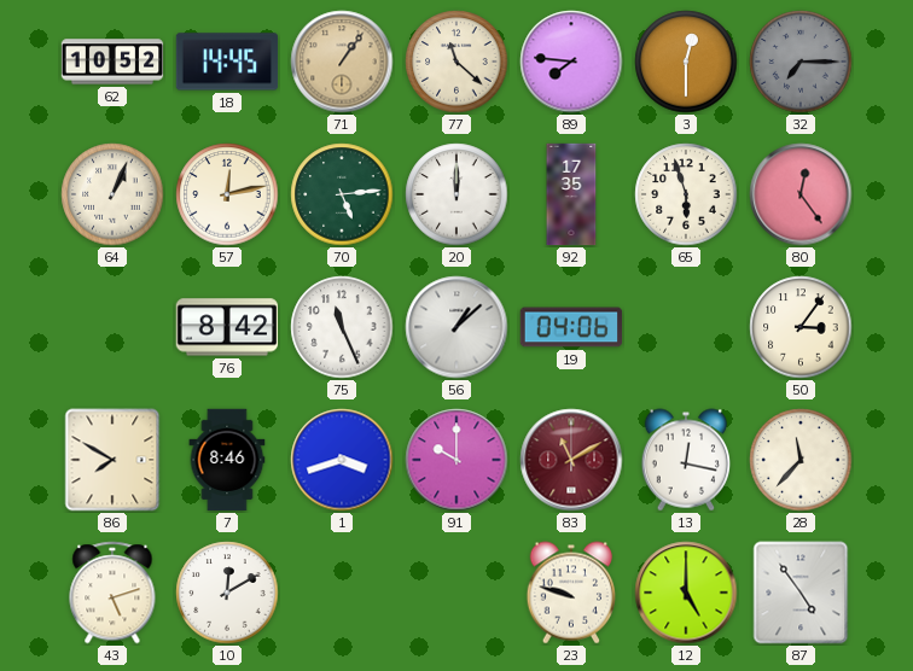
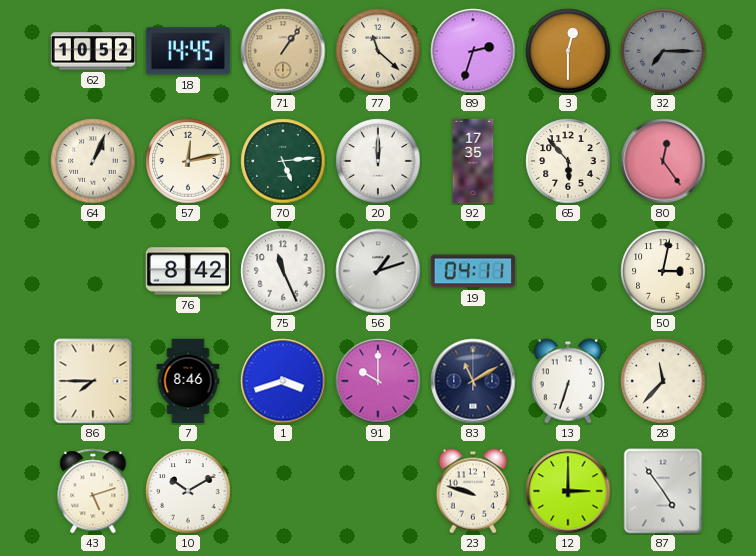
89: 7:46 -> 2:33
65: 5:57 -> 5:53
56: 1:08 -> 1:12
19: 04:06 -> 04:11
50: 3:06 -> 3:02
86: 7:50 -> 7:45
83 dial: burgundy -> navy
13: 12:17 -> 6:33
10: 12:10 -> 10:10
12: 5:00 -> 3:00
